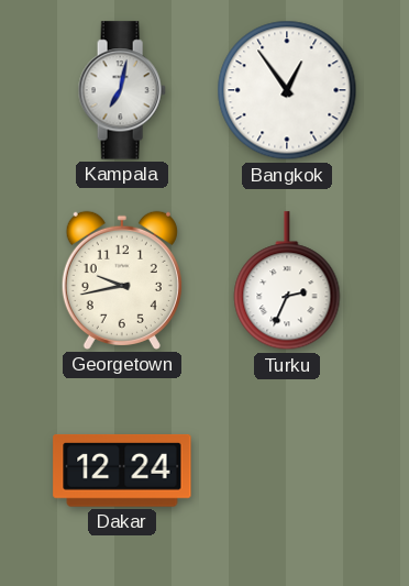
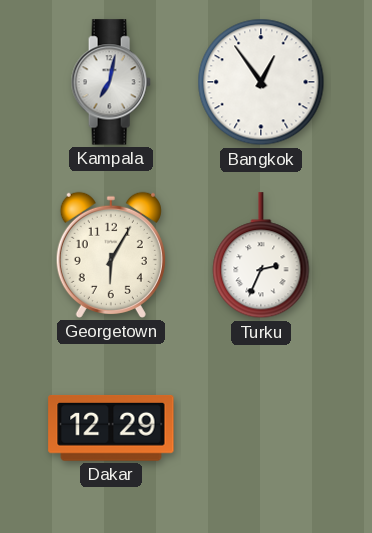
Georgetown: 9:43 -> 6:05
Dakar: 12:24 -> 12:29
